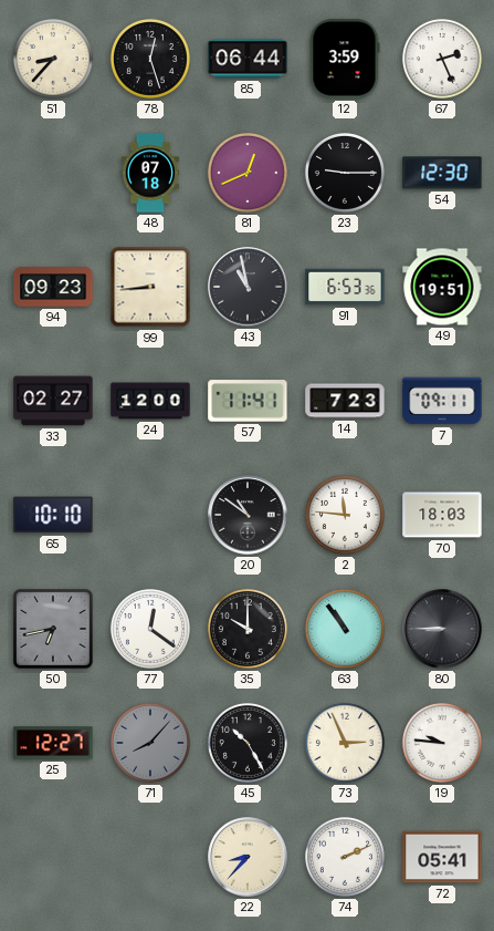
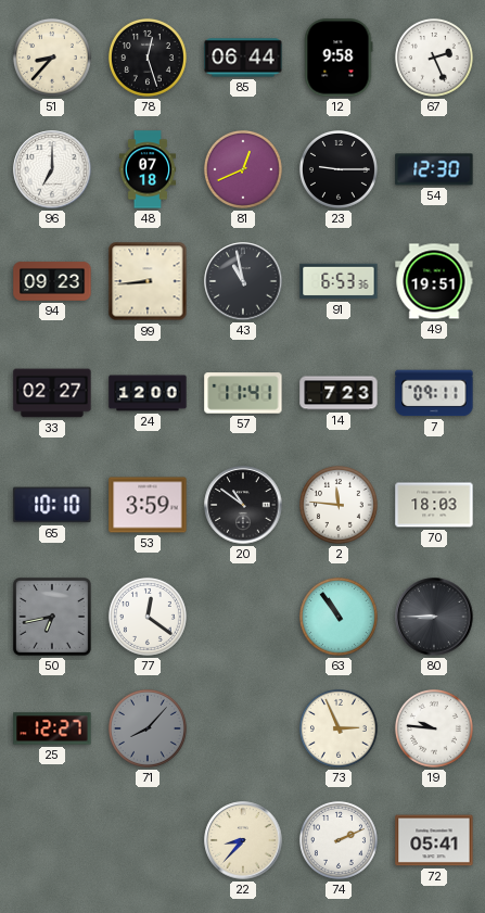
12: 3:59 -> 9:58
96: none -> 7:00
53: none -> 3:59
35: 10:00 -> none
45: 10:25 -> none
